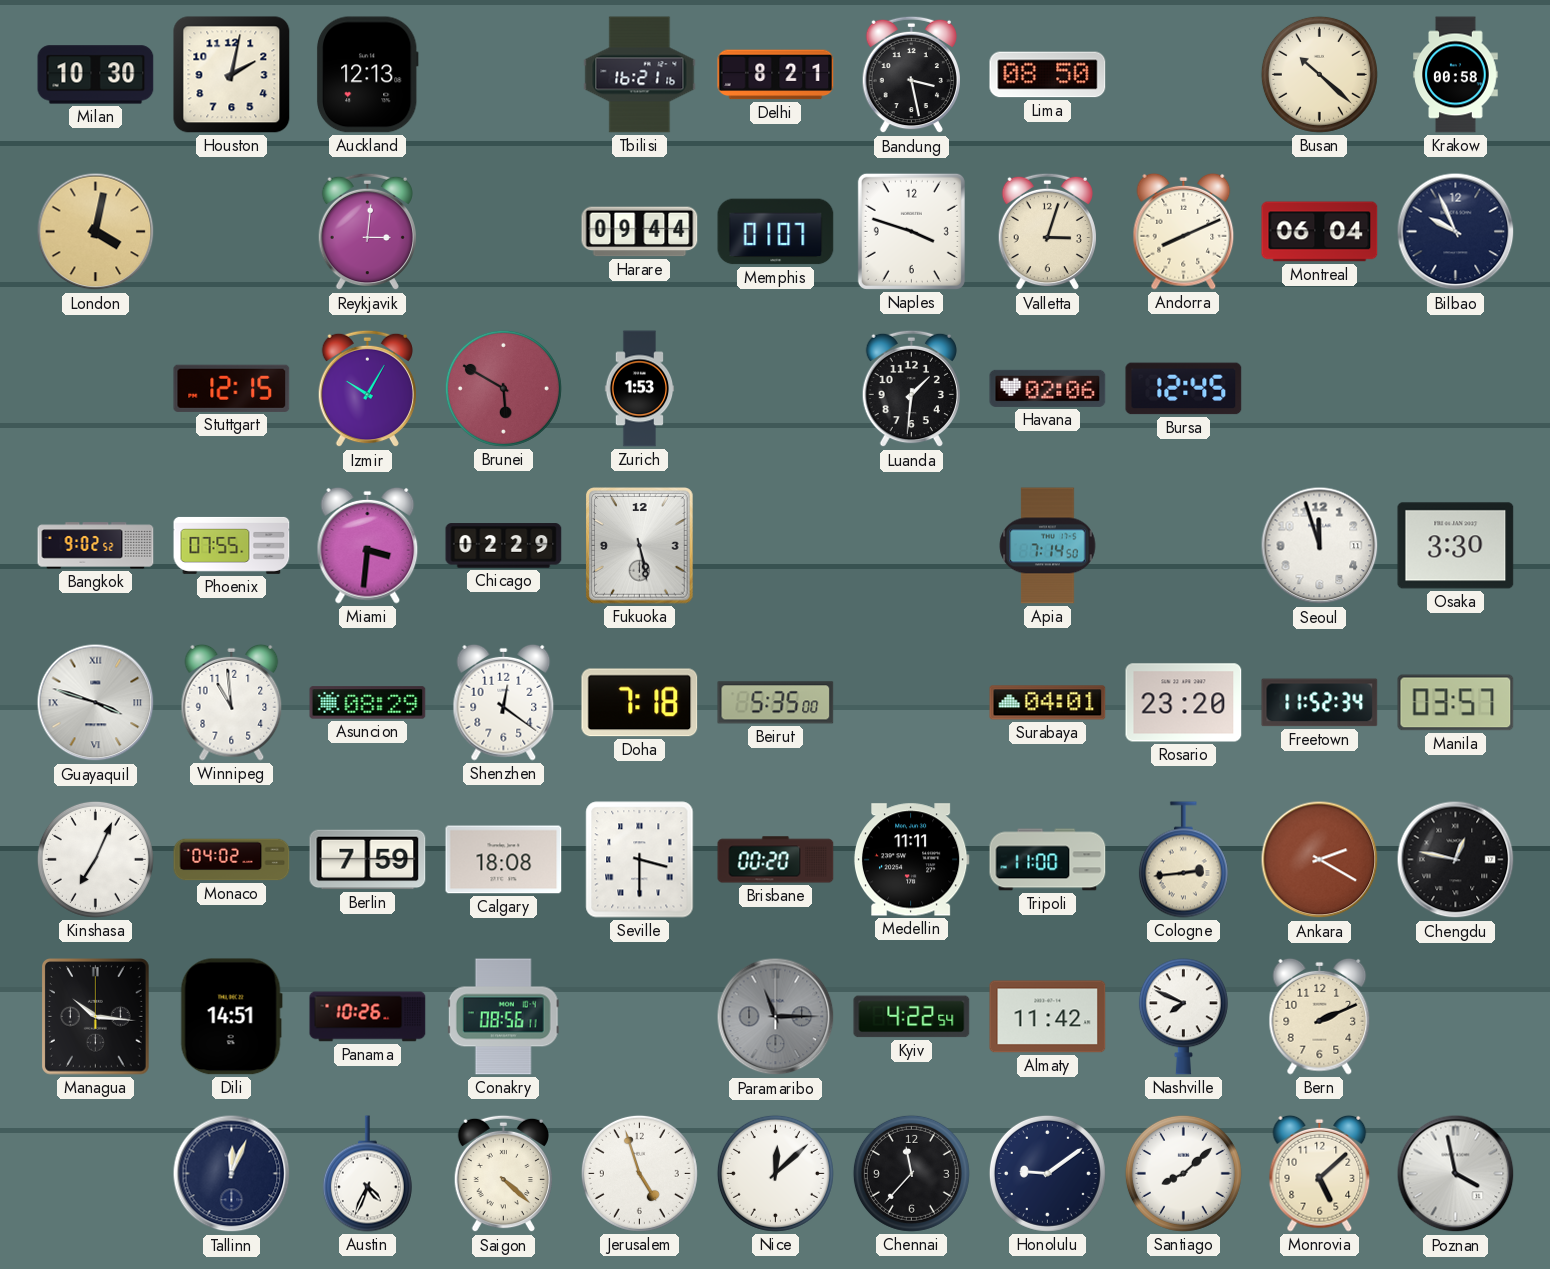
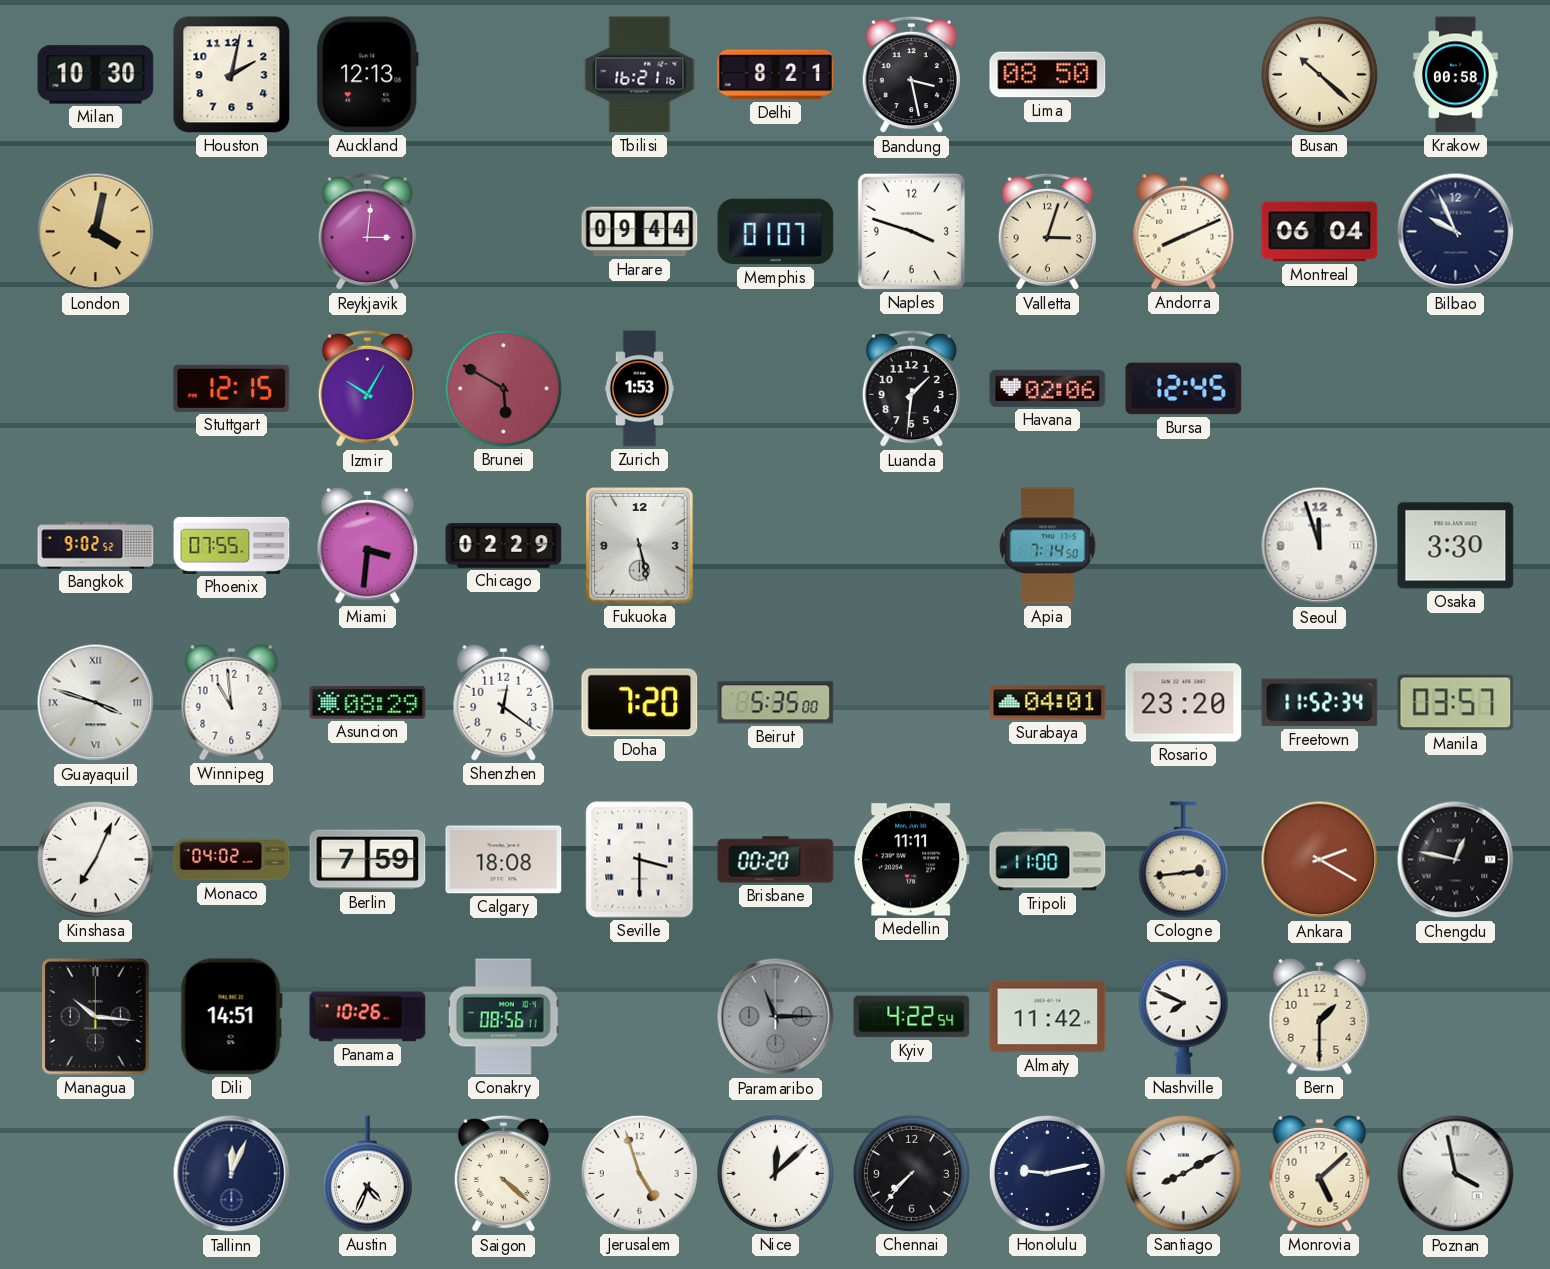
Doha: 7:18 -> 7:20
Bern: 2:11 -> 1:30
Chennai: 11:37 -> 7:37
Honolulu: 9:09 -> 9:13
Santiago: 8:08 -> 8:10
